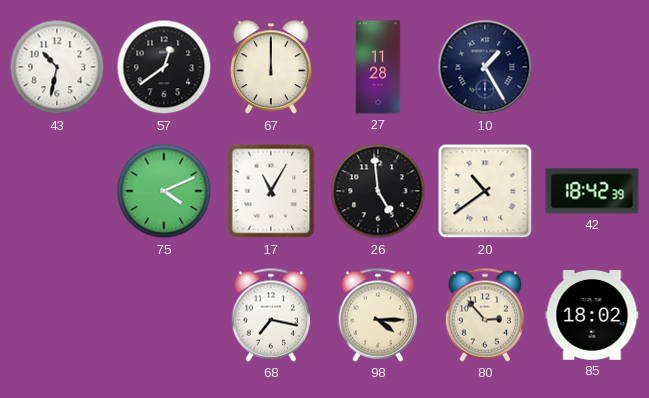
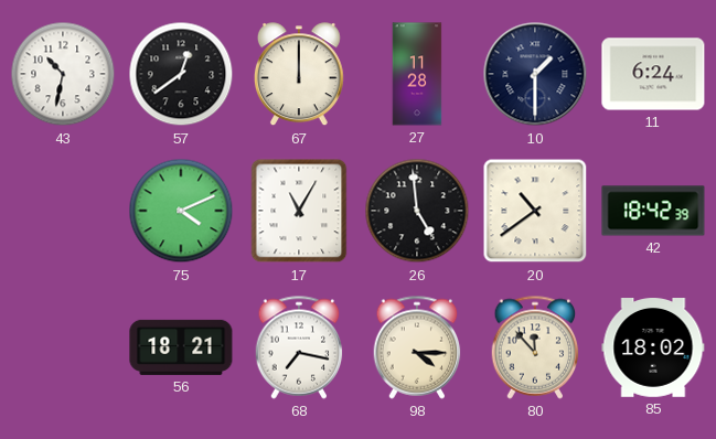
10: 1:25 -> 1:30
11: none -> 6:24
56: none -> 18:21
80: 2:53 -> 11:53
